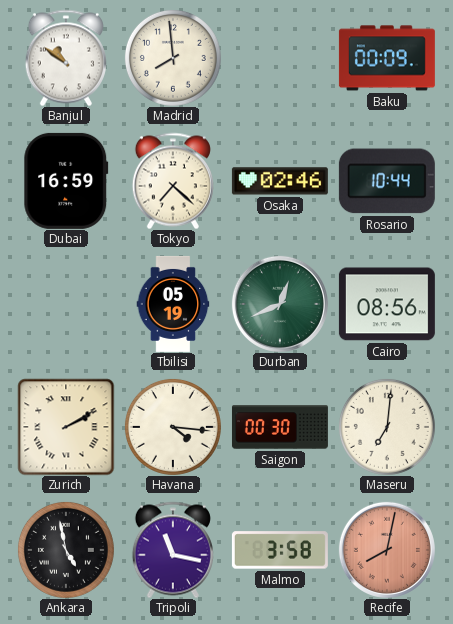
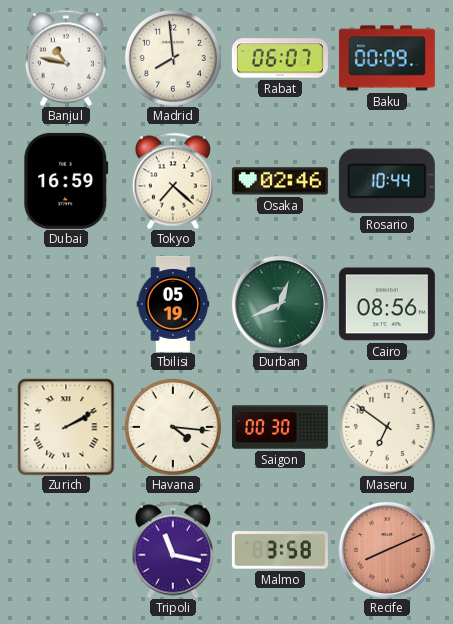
Banjul: 10:51 -> 10:47
Rabat: none -> 06:07
Maseru: 7:01 -> 6:51
Ankara: 4:58 -> none
Recife: 8:02 -> 8:11
